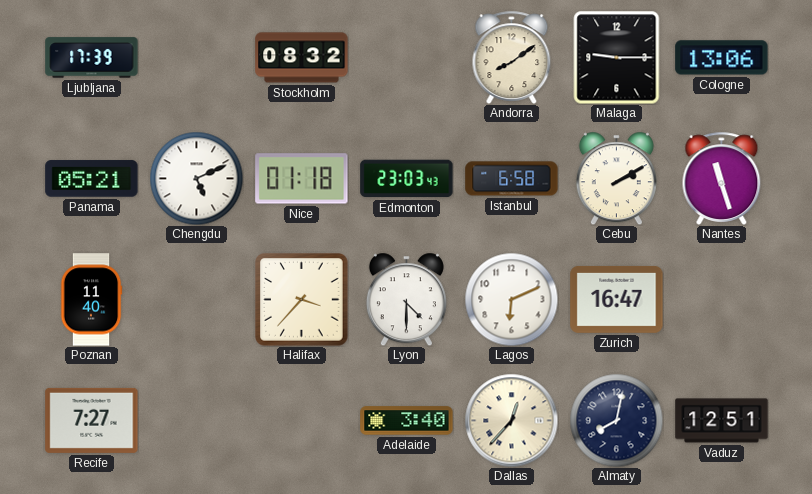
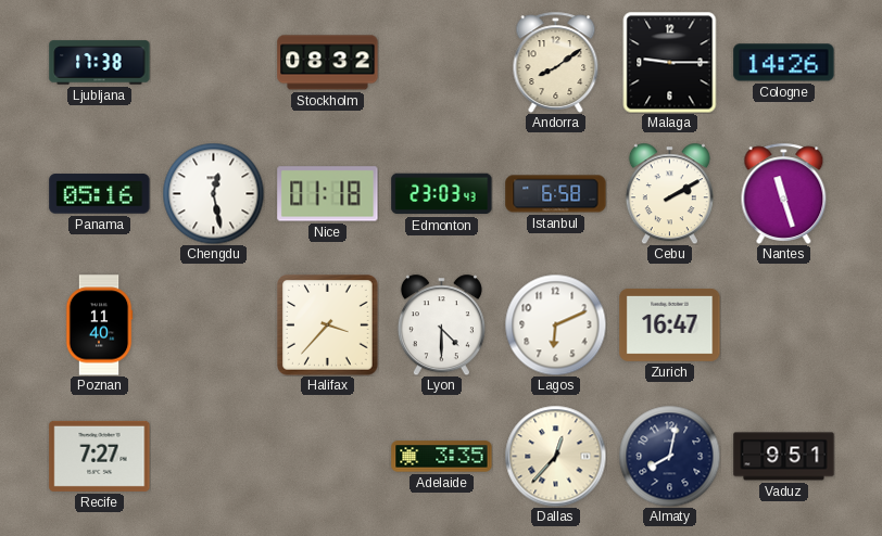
Ljubljana: 17:39 -> 17:38
Cologne: 13:06 -> 14:26
Panama: 05:21 -> 05:16
Chengdu: 5:11 -> 12:28
Adelaide: 3:40 -> 3:35
Vaduz: 12:51 -> 9:51
